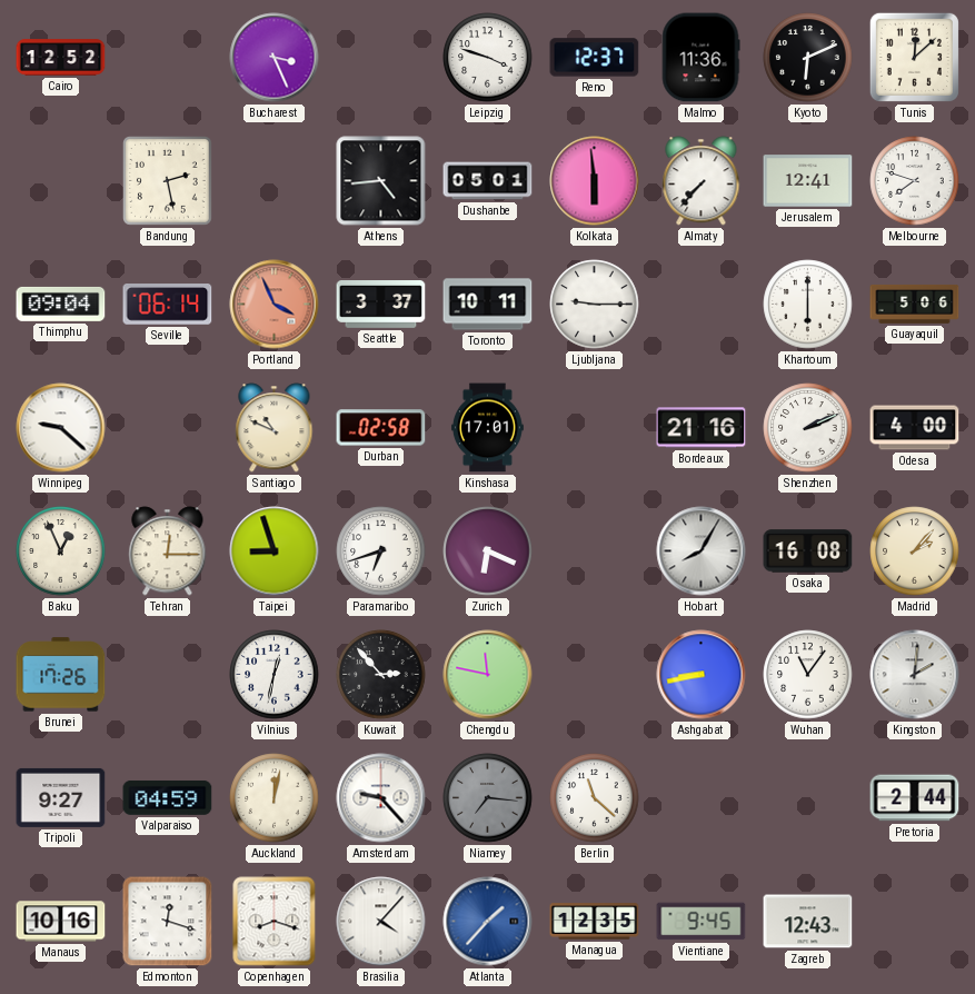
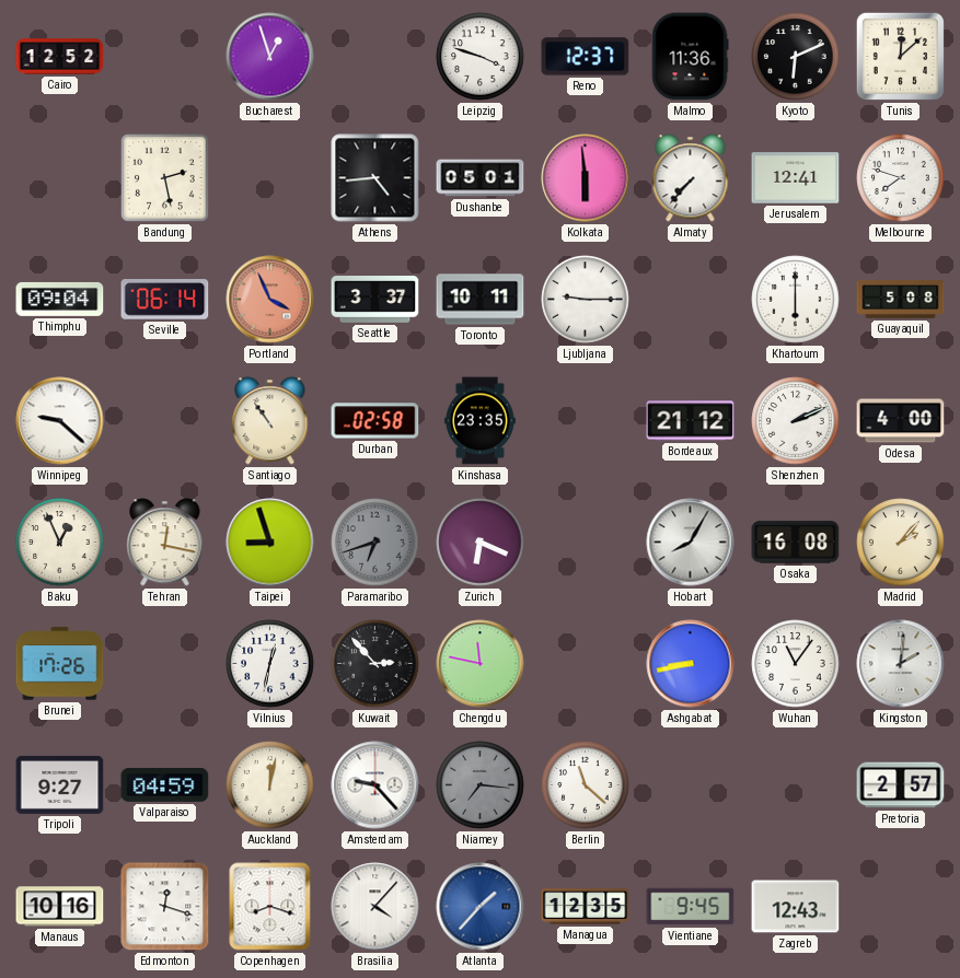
Bucharest: 3:26 -> 12:57
Guayaquil: 5:06 -> 5:08
Santiago: 10:49 -> 10:54
Kinshasa: 17:01 -> 23:35
Bordeaux: 21:16 -> 21:12
Tehran: 12:15 -> 12:17
Paramaribo dial: white -> grey
Pretoria: 2:44 -> 2:57
